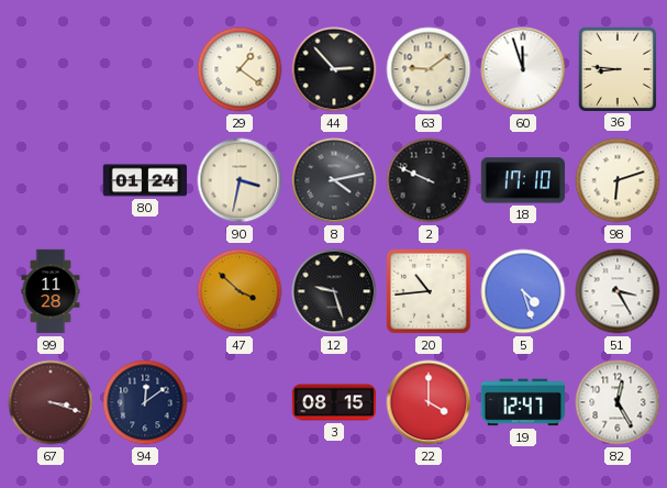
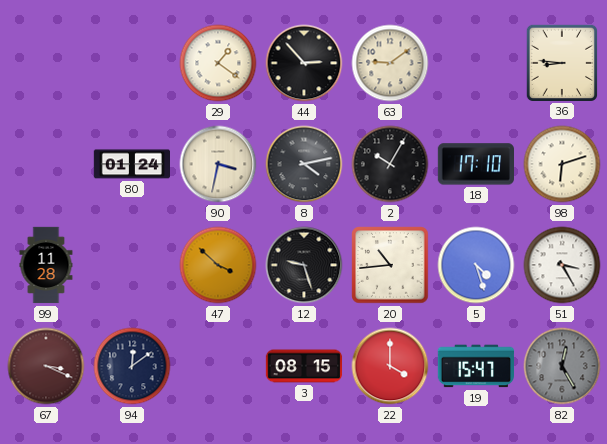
60: 11:57 -> none
2: 9:49 -> 10:05
67: 3:18 -> 3:19
19: 12:47 -> 15:47
82 dial: white -> grey
